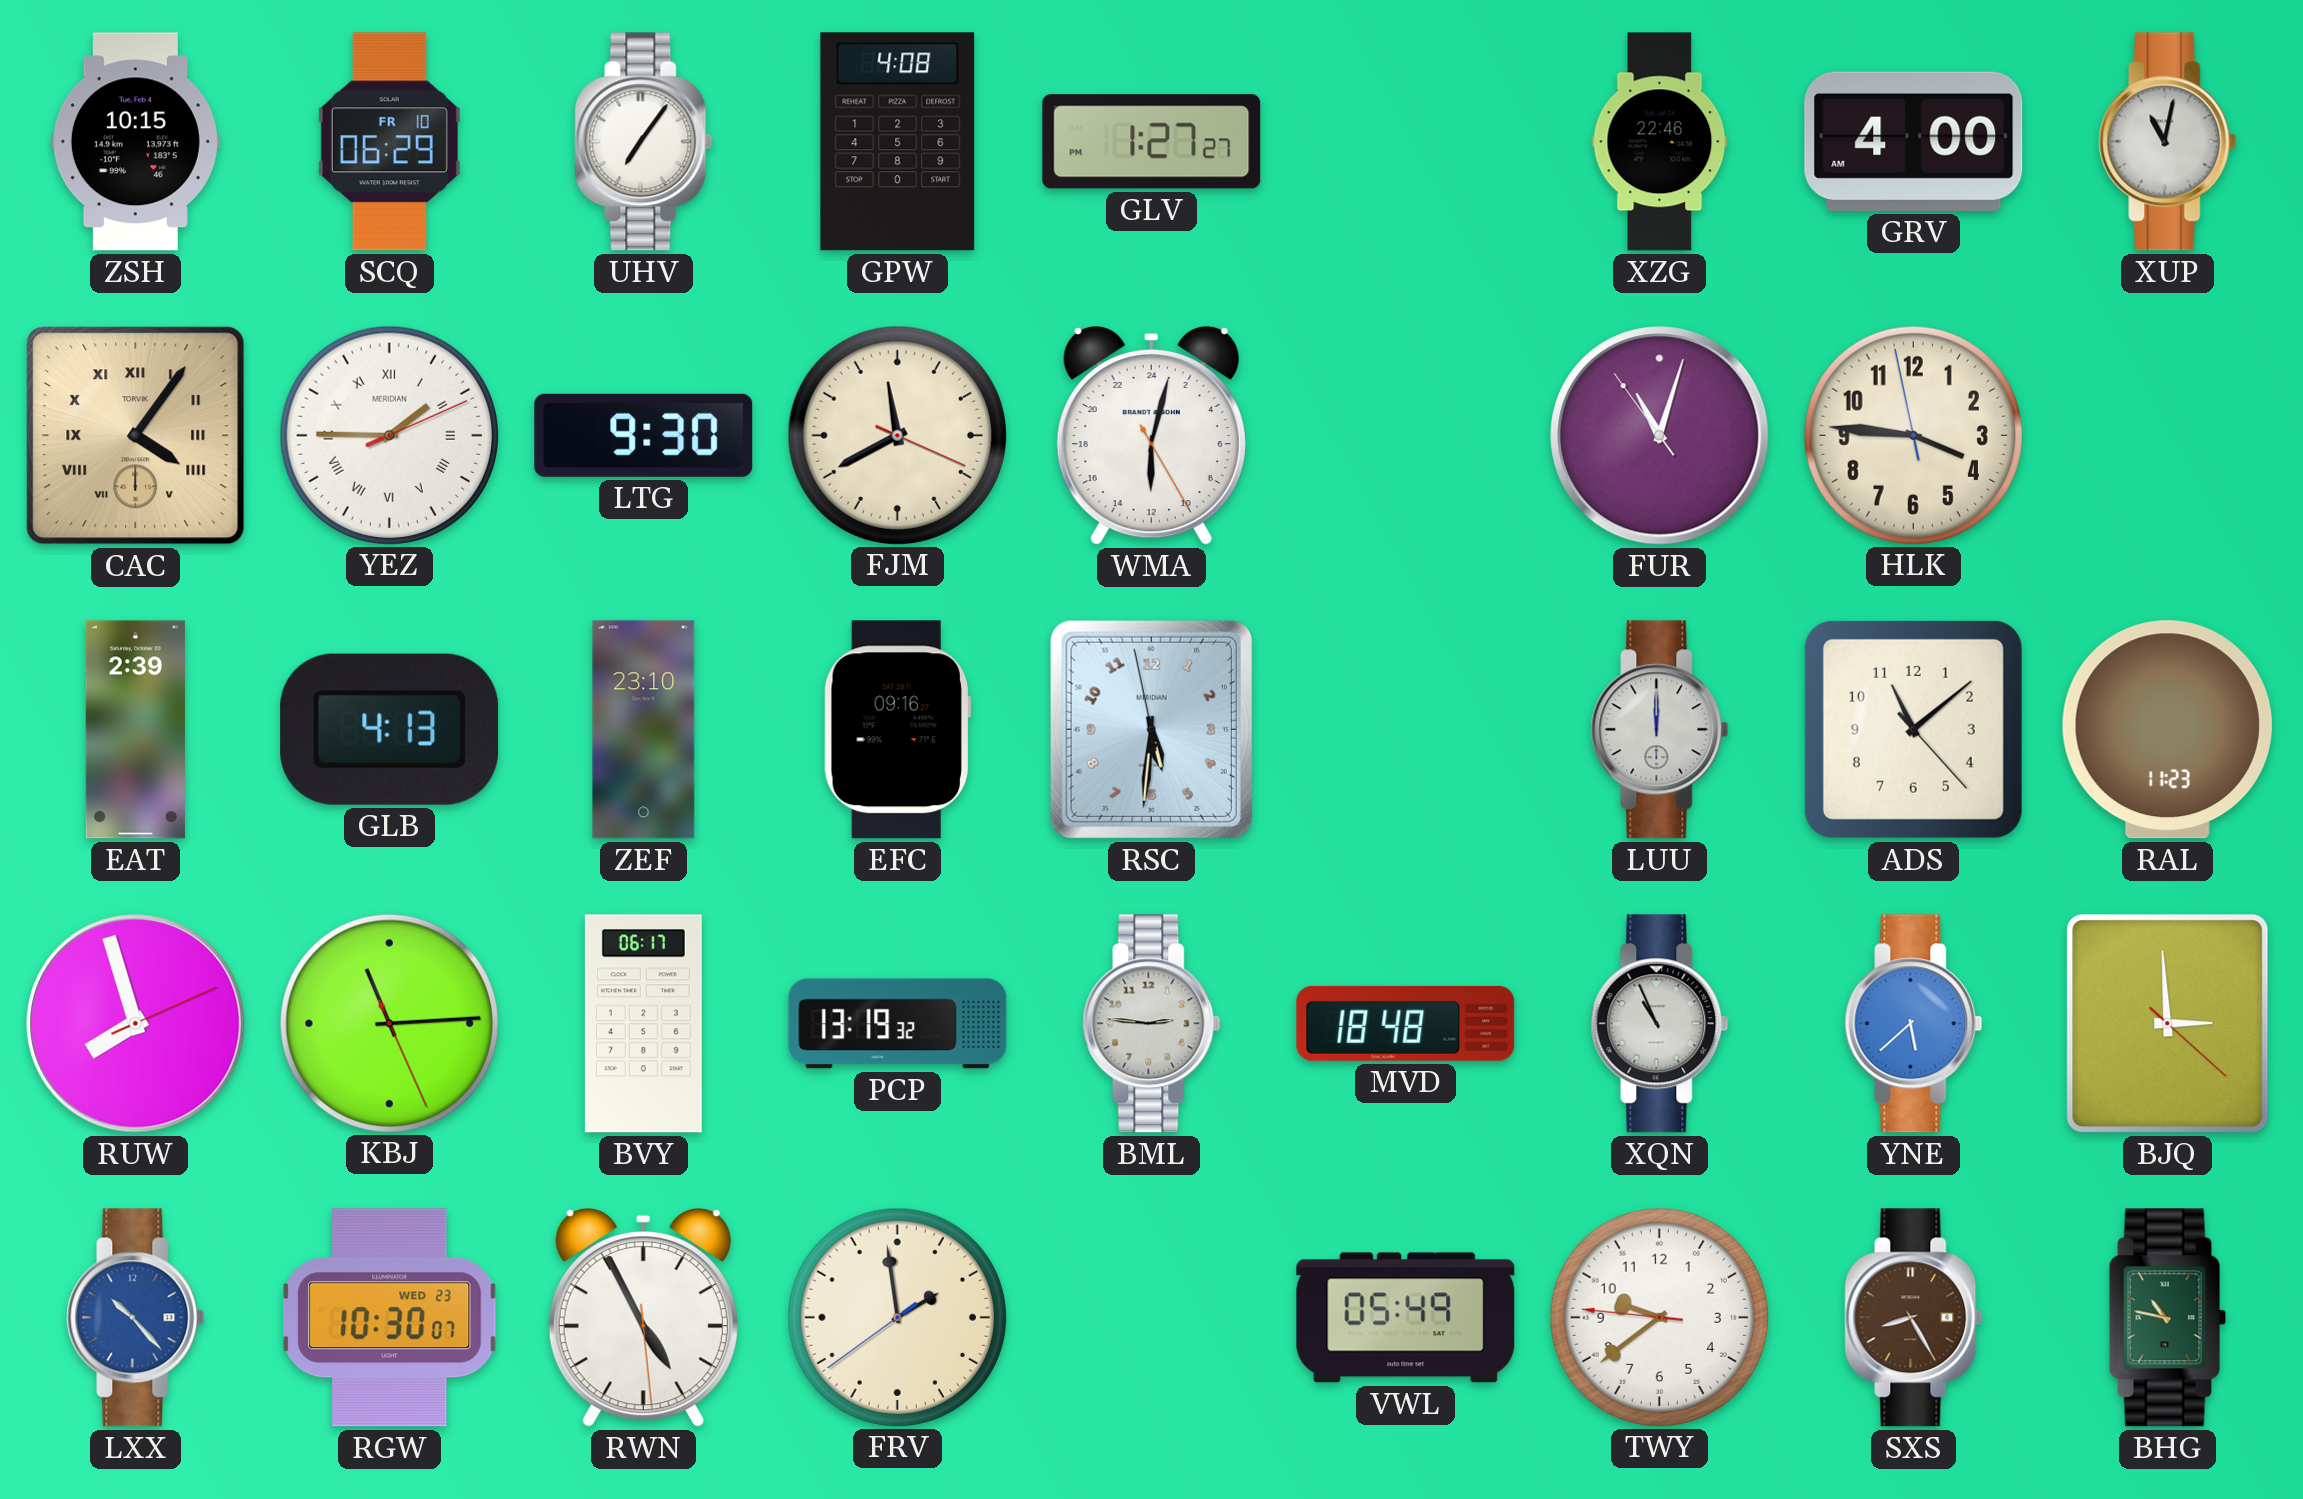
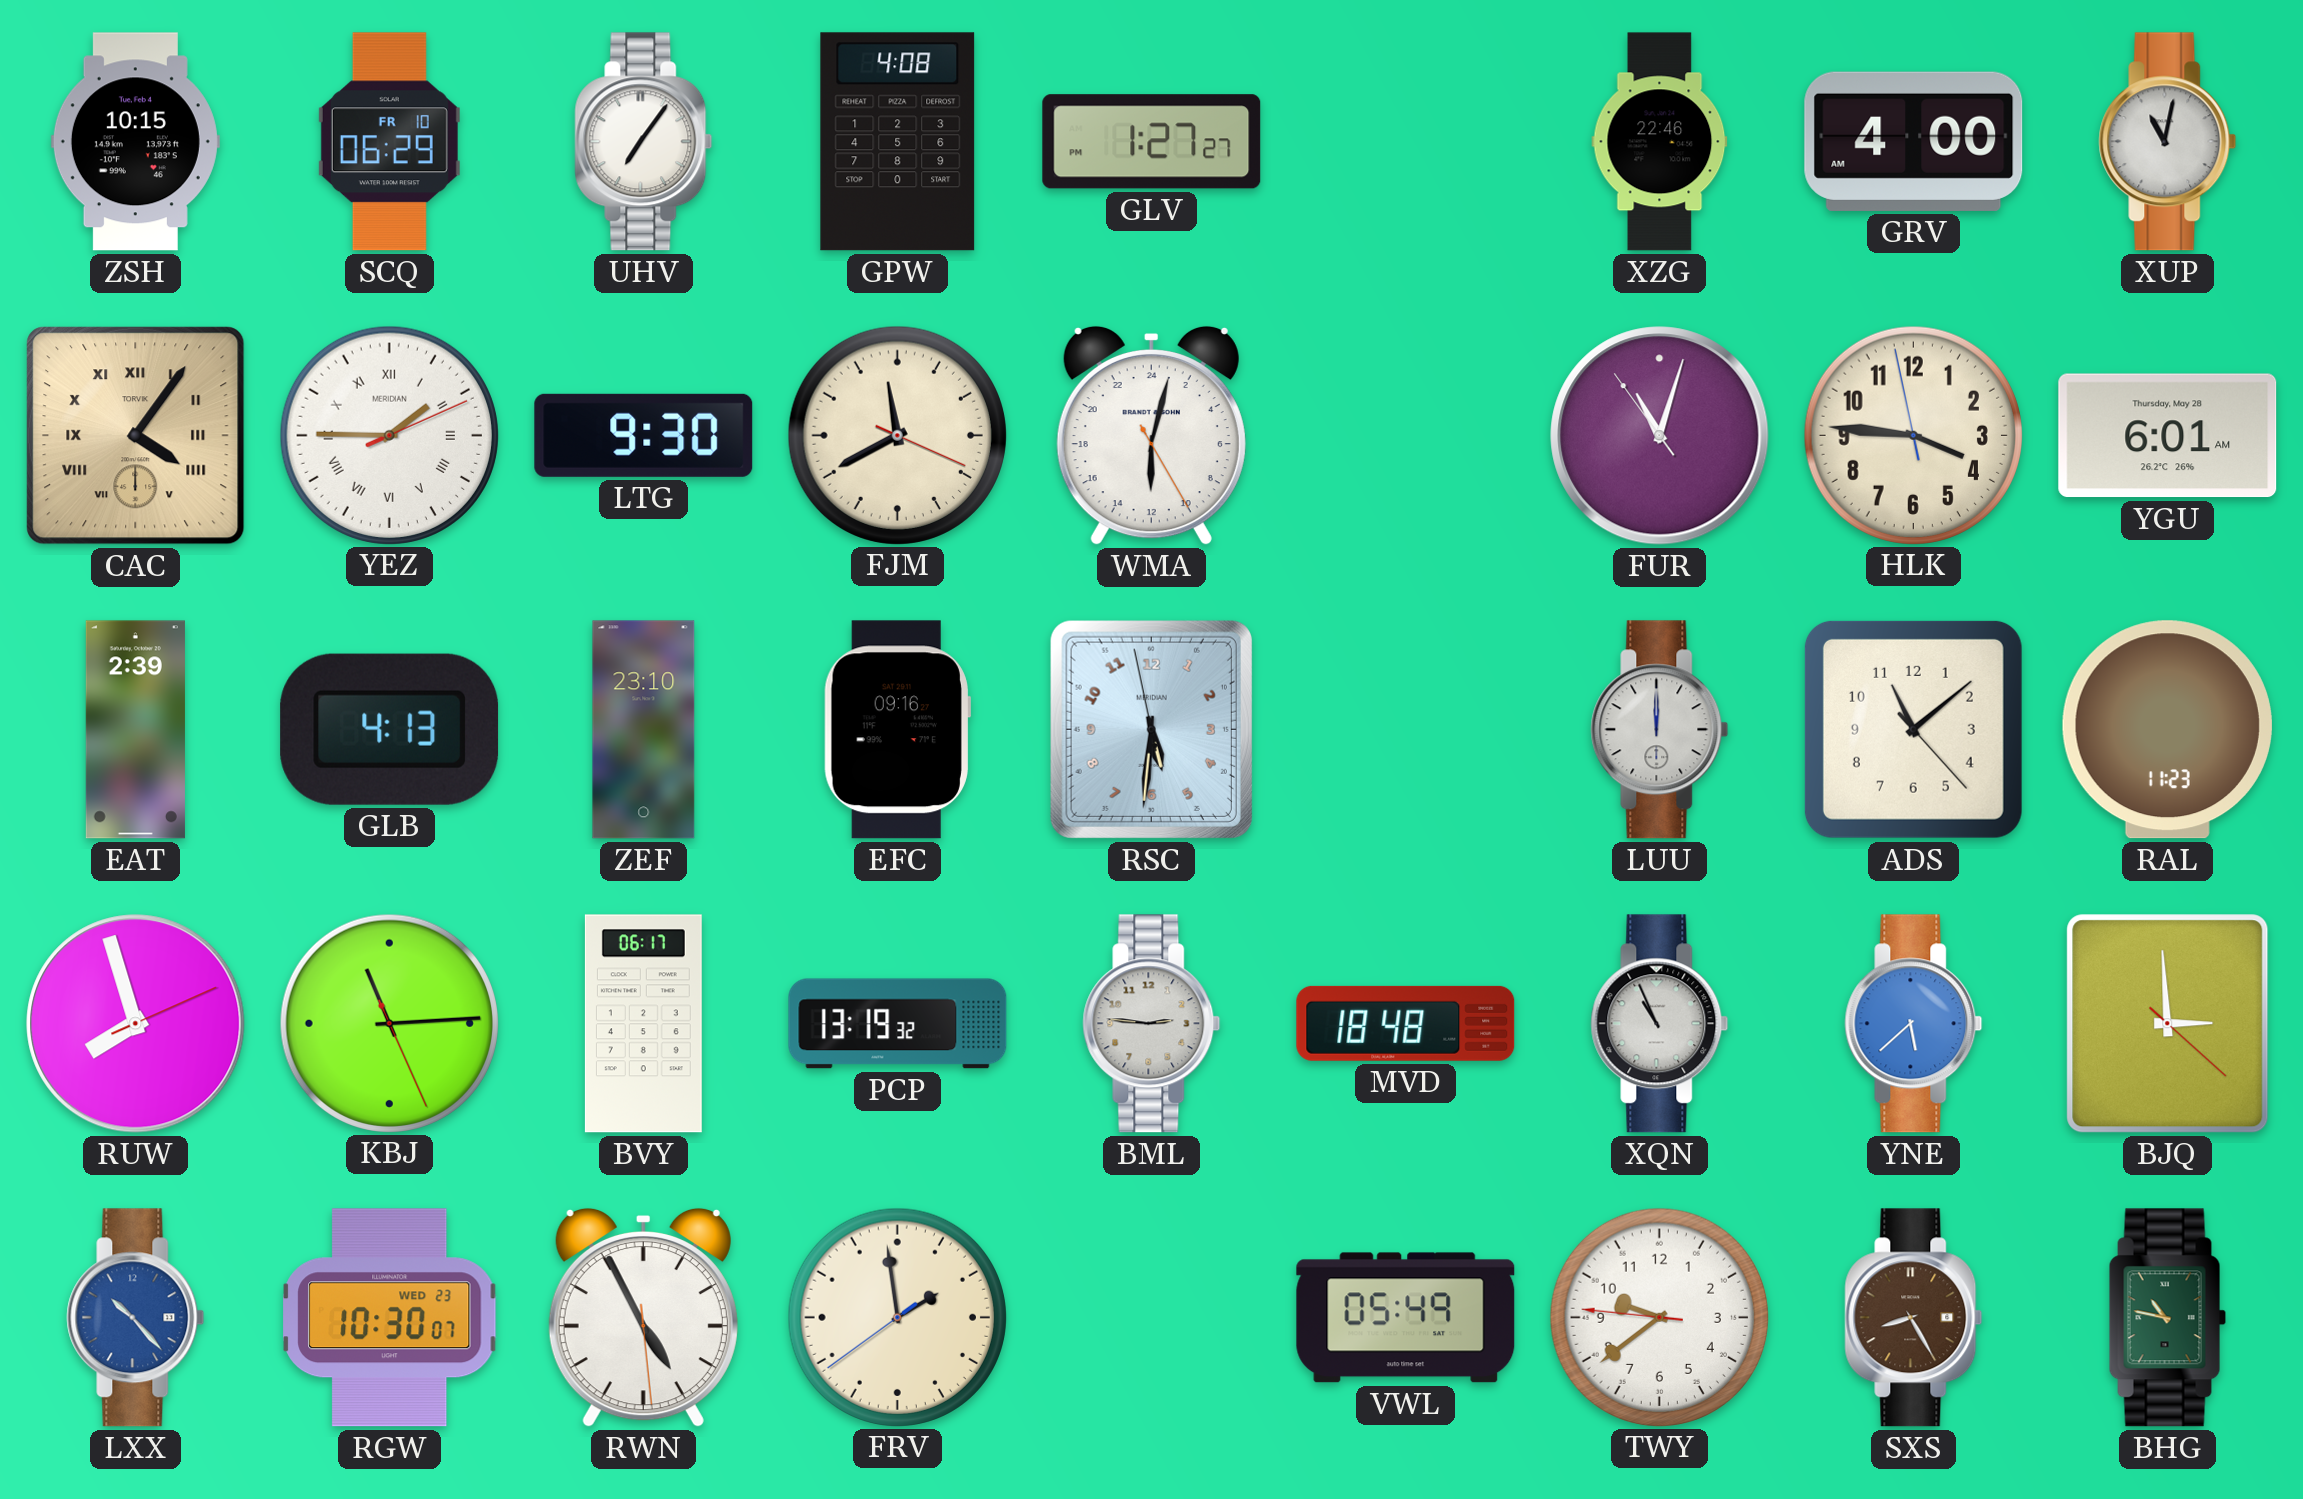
YGU: none -> 6:01
